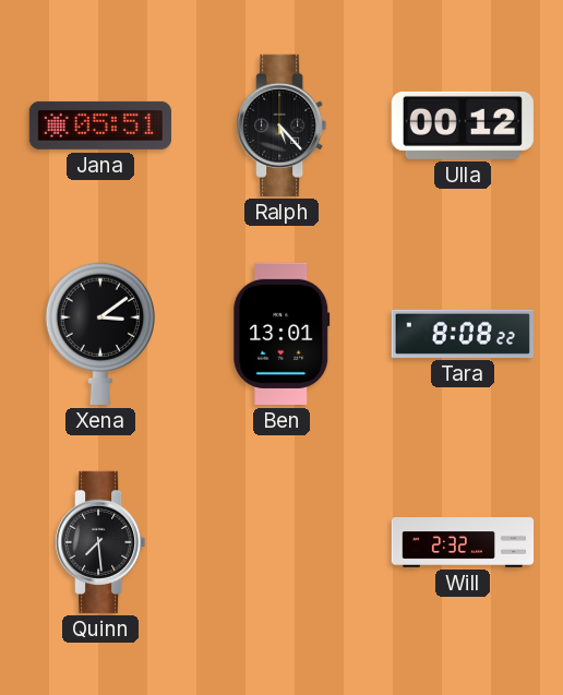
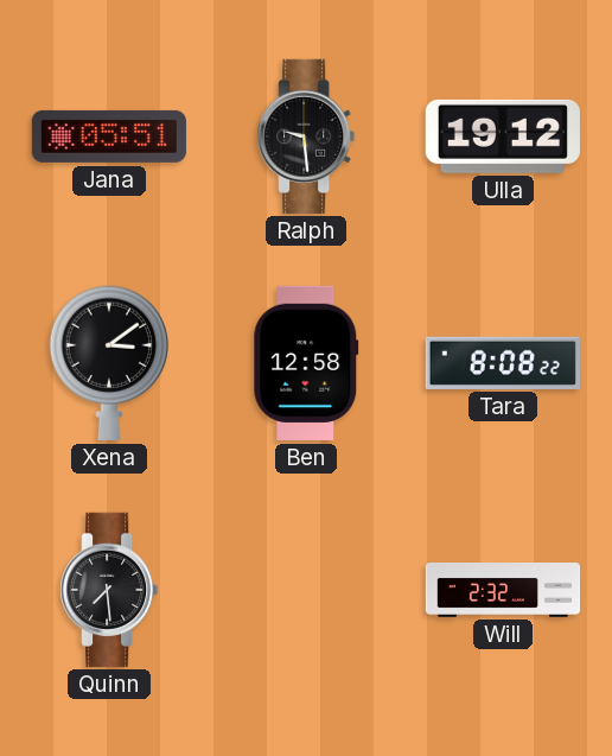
Ralph: 5:23 -> 9:29
Ulla: 00:12 -> 19:12
Ben: 13:01 -> 12:58
